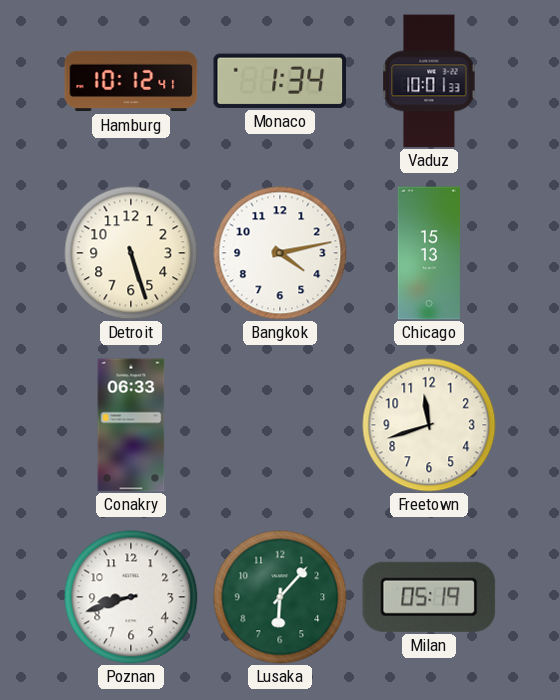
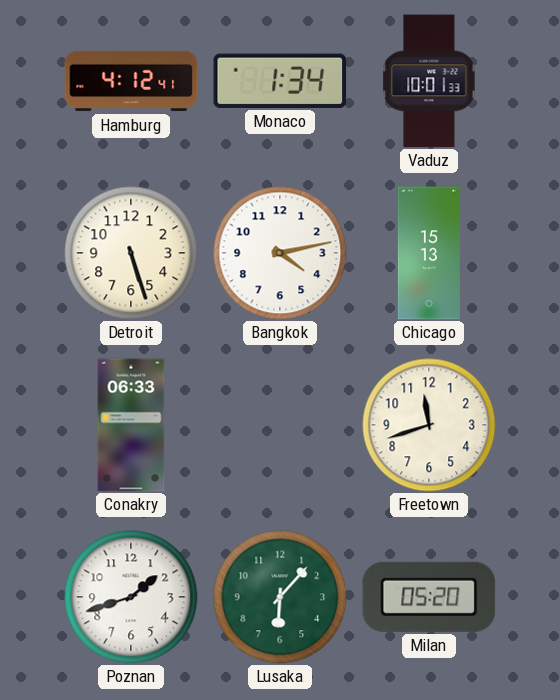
Hamburg: 10:12 -> 4:12
Poznan: 8:42 -> 1:42
Milan: 05:19 -> 05:20
